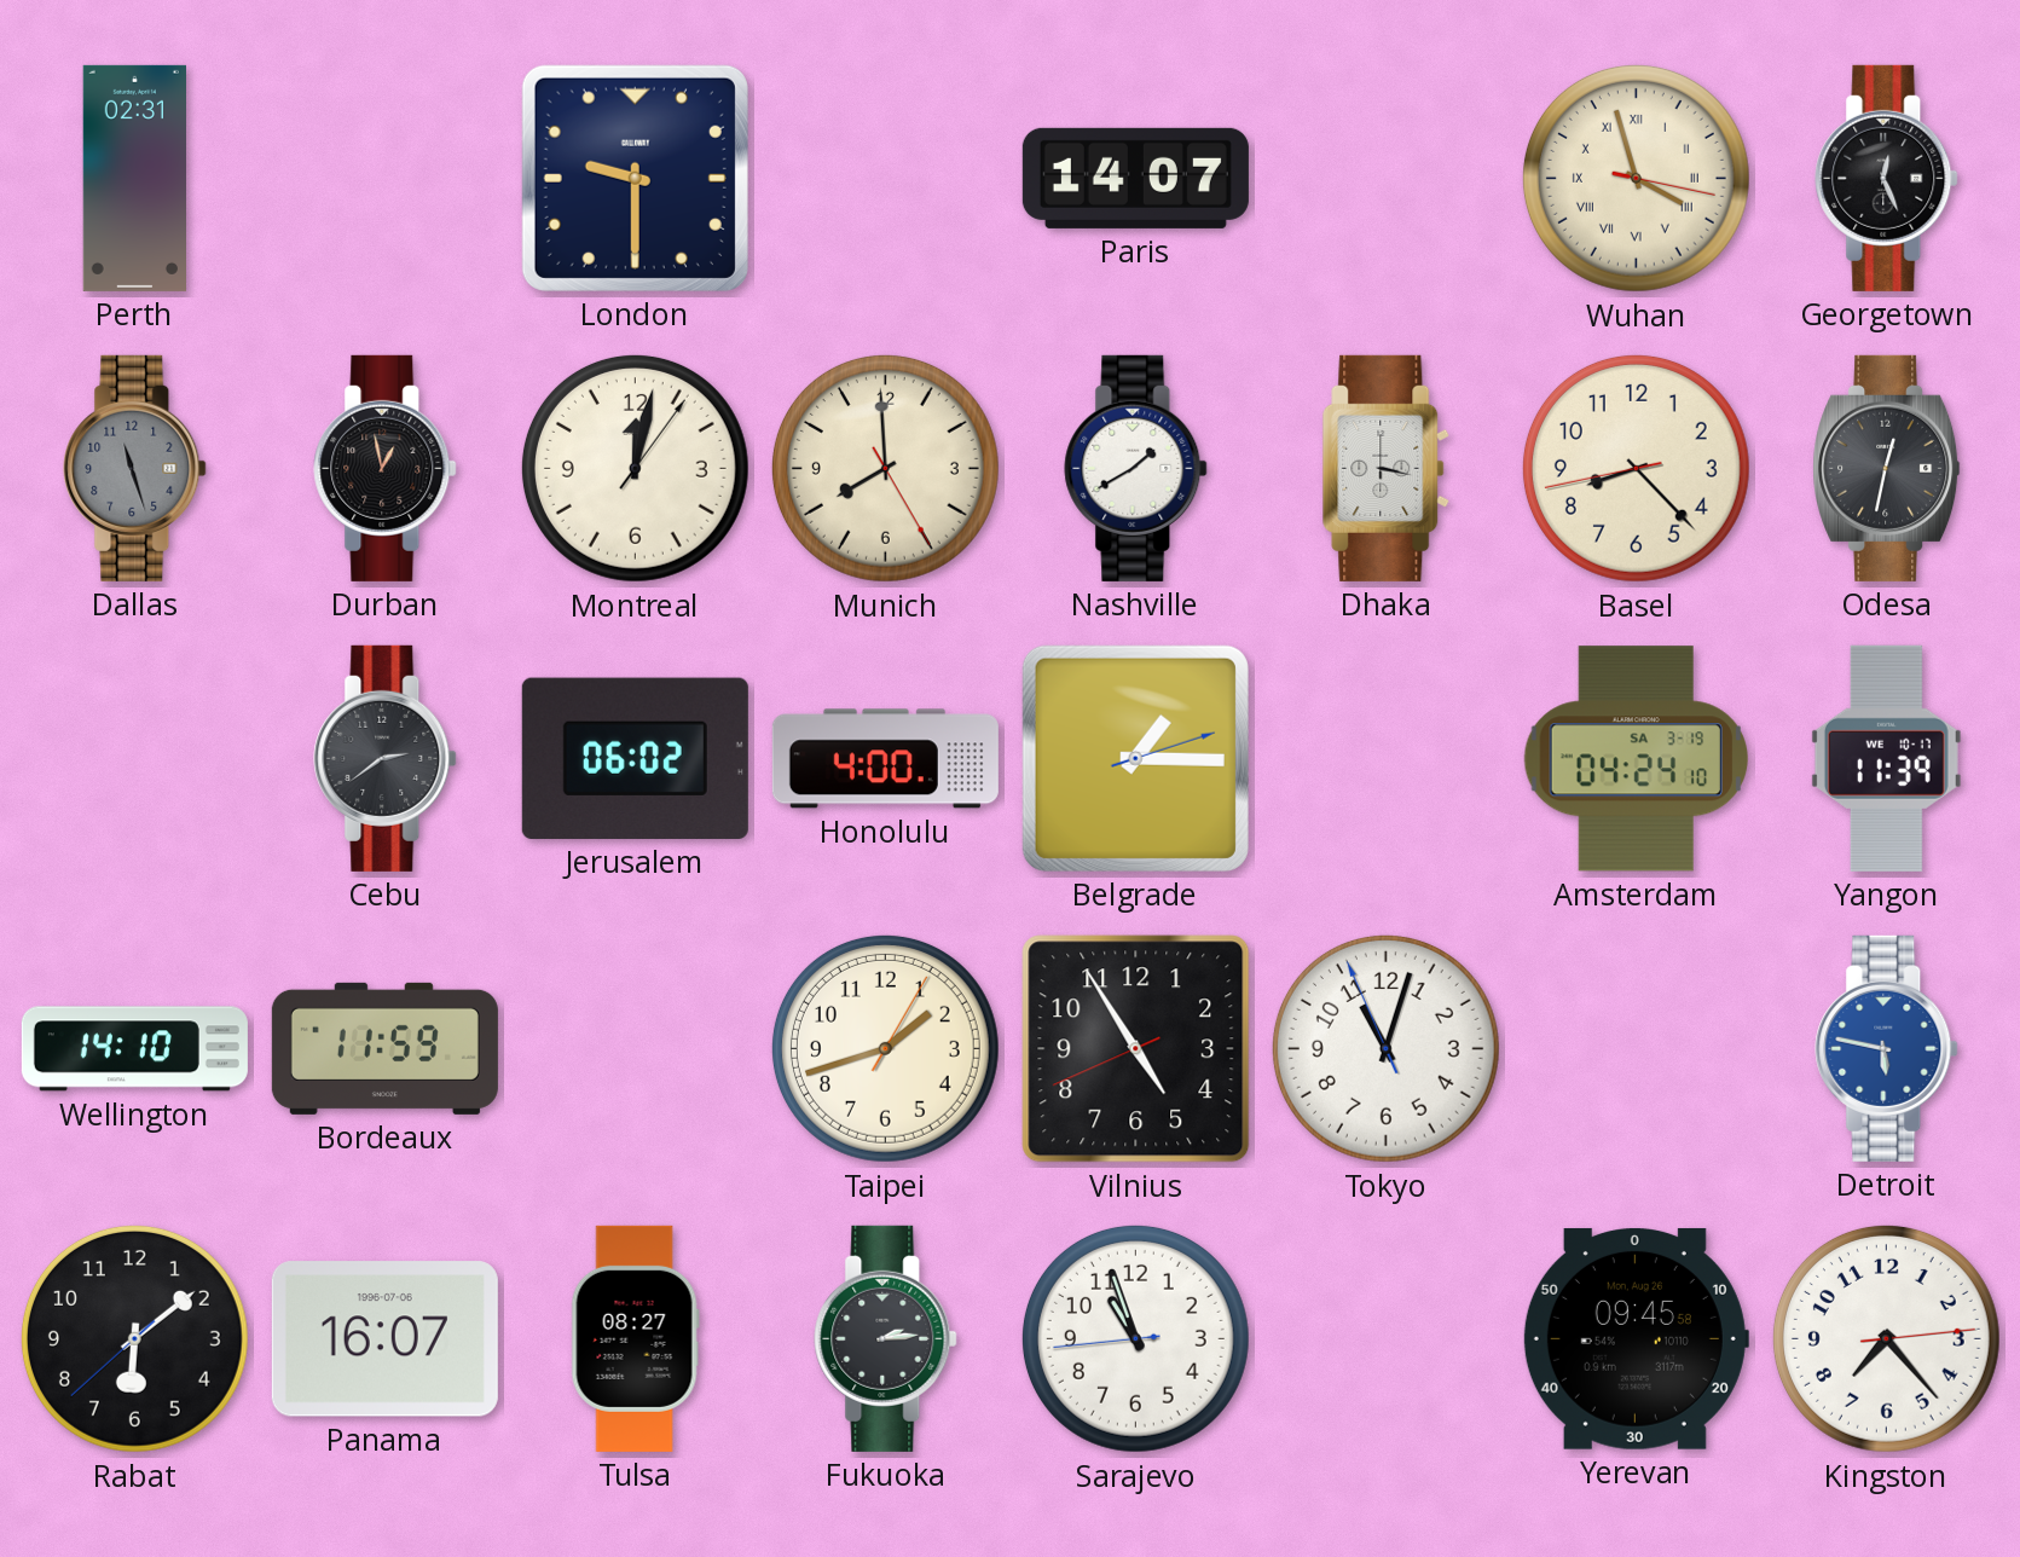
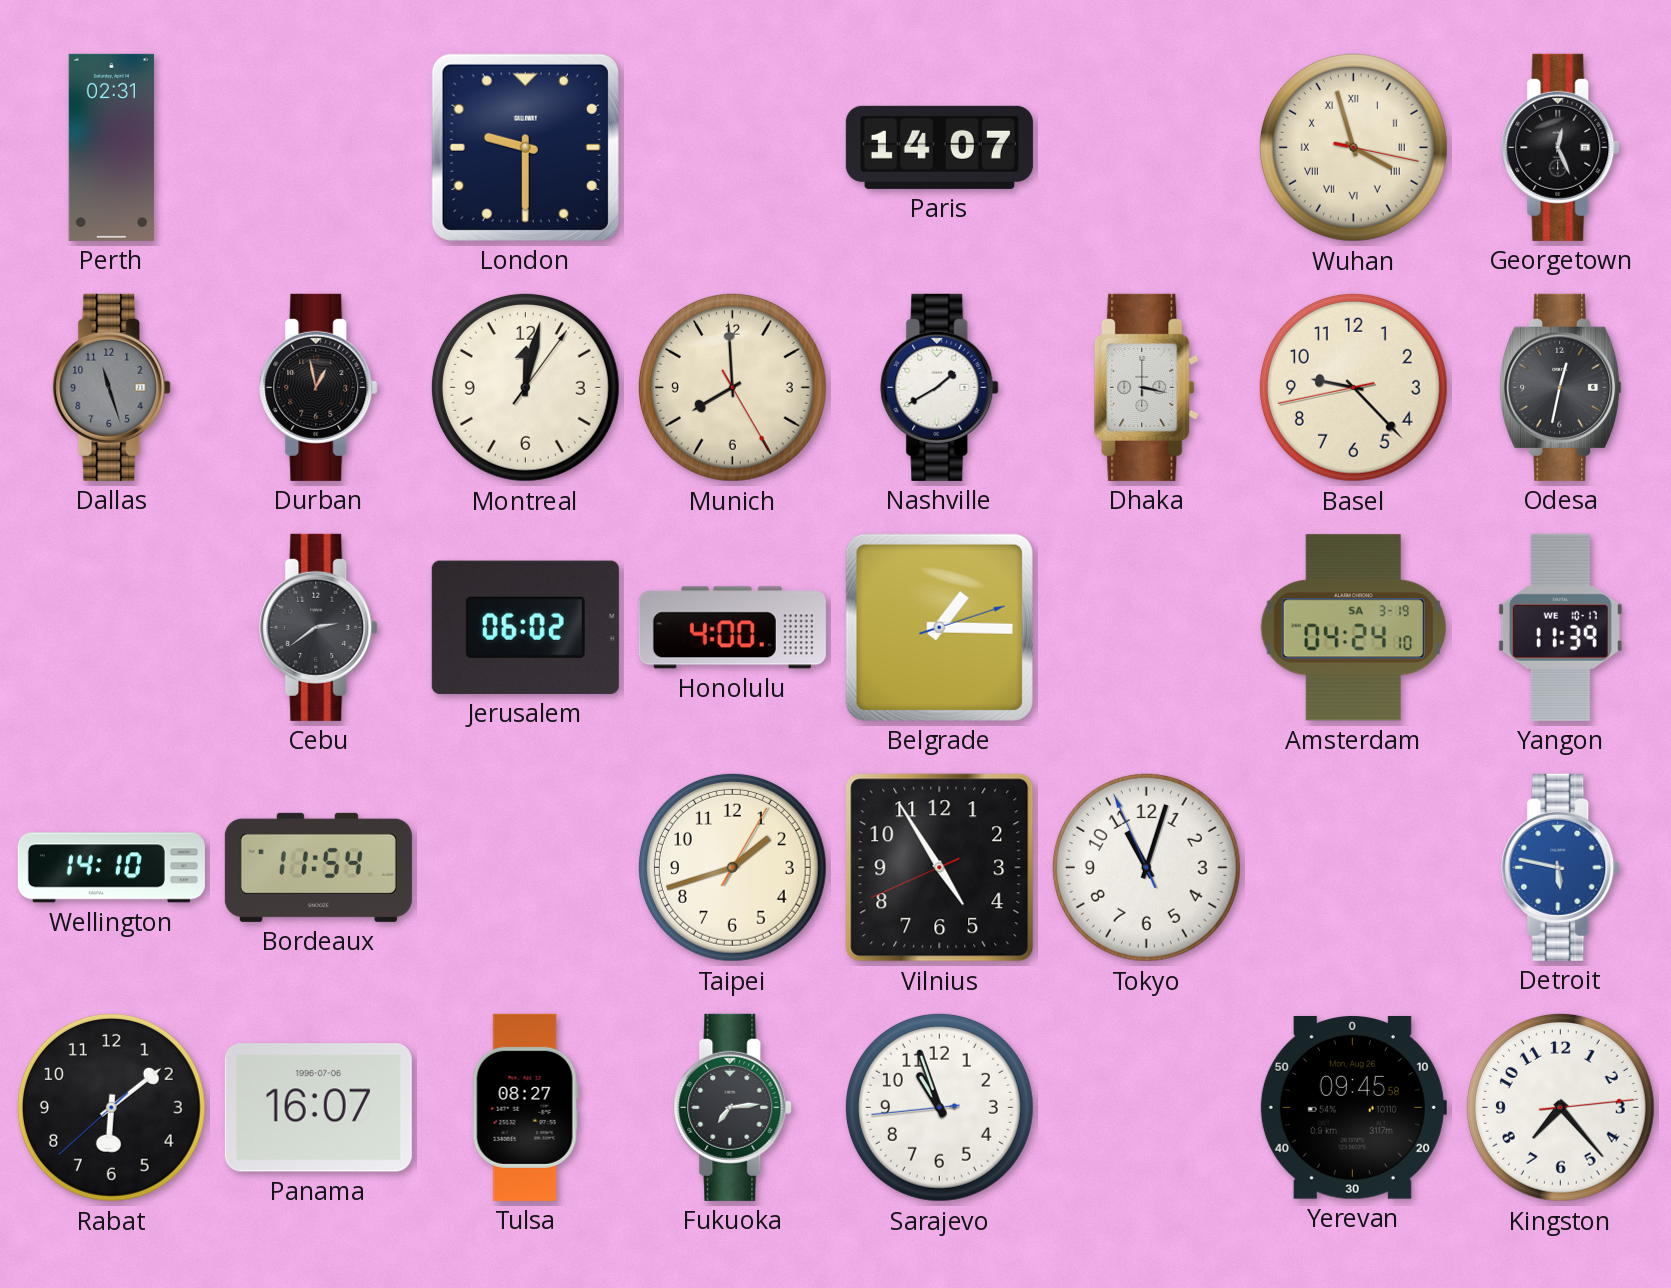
Basel: 8:22 -> 9:22
Bordeaux: 11:59 -> 11:54
Fukuoka: 2:14 -> 7:14
